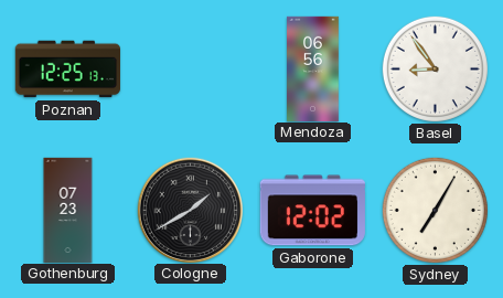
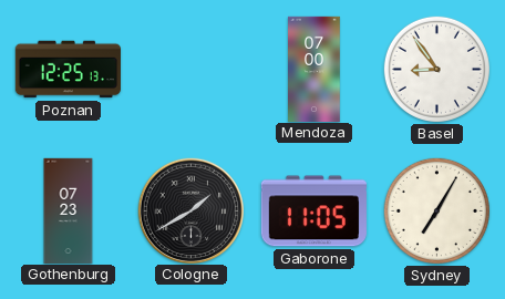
Mendoza: 06:56 -> 07:00
Gaborone: 12:02 -> 11:05
